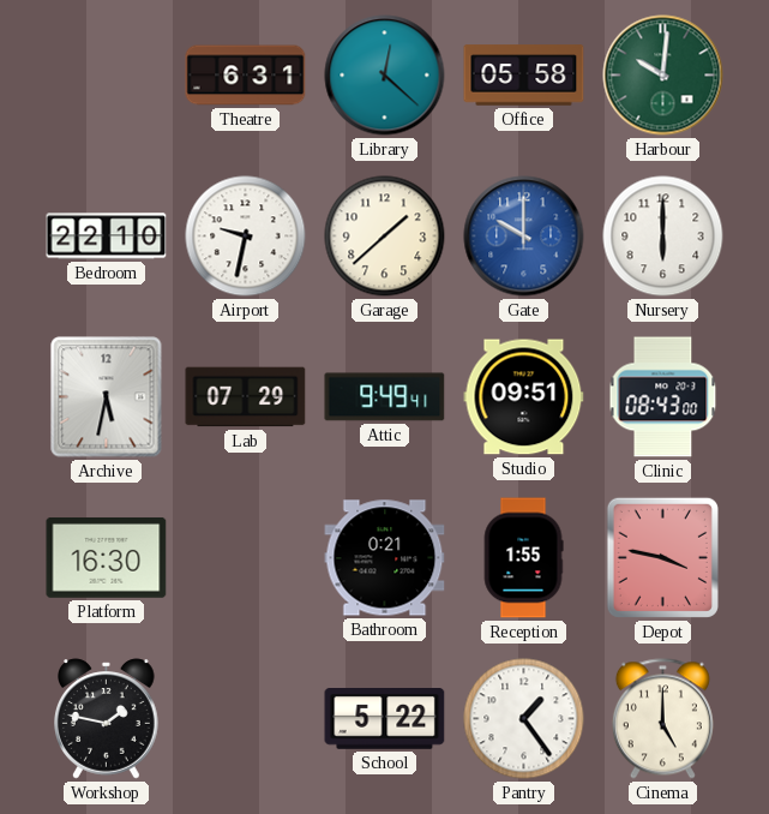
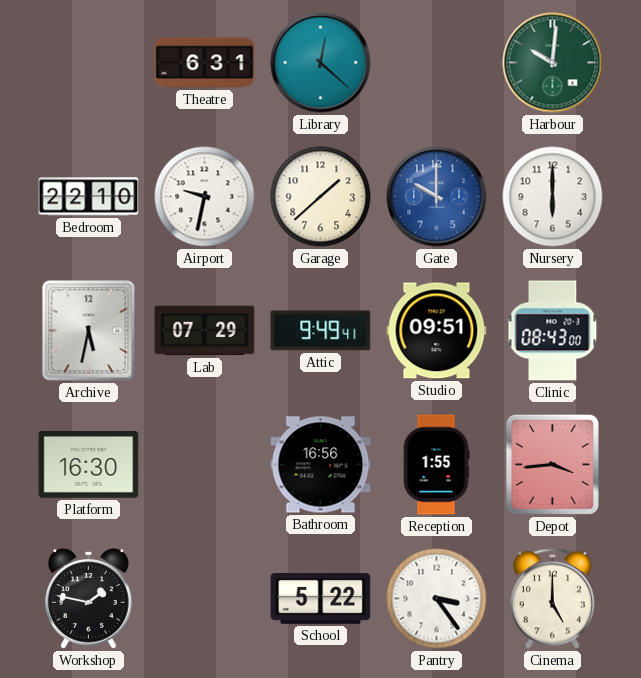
Office: 05:58 -> none
Bathroom: 0:21 -> 16:56
Depot: 3:47 -> 3:44
Pantry: 1:24 -> 3:24
